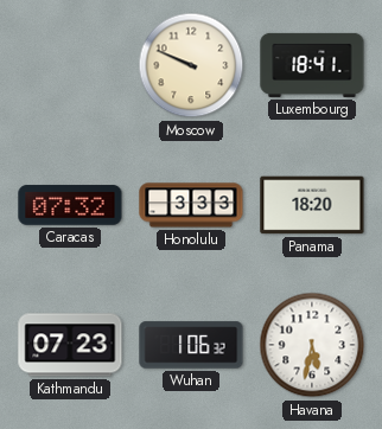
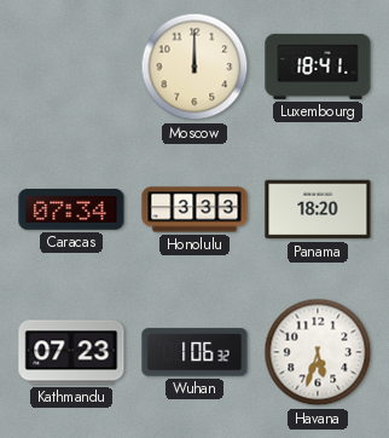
Moscow: 9:49 -> 12:00
Caracas: 07:32 -> 07:34
Havana: 5:32 -> 5:33
